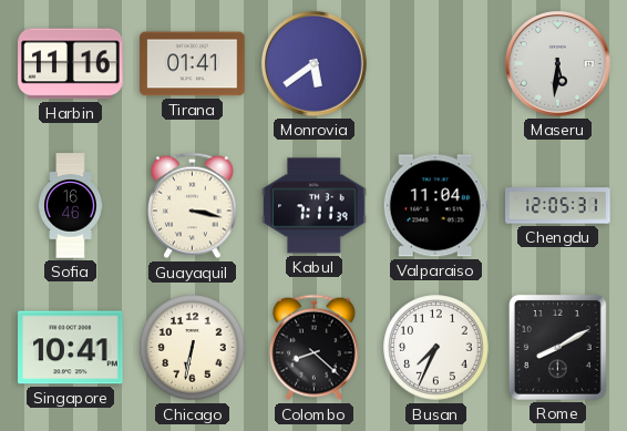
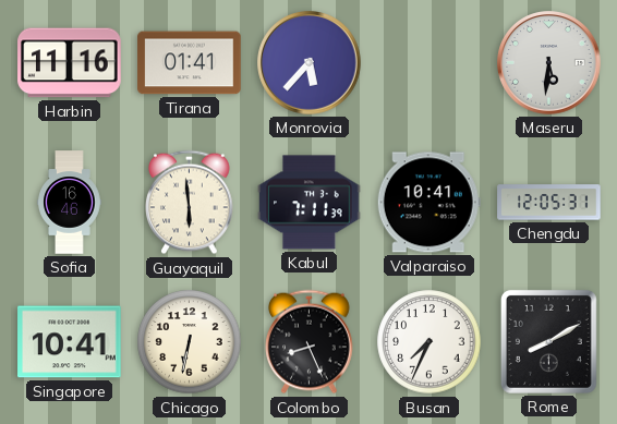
Monrovia: 5:39 -> 5:37
Guayaquil: 3:17 -> 5:59
Valparaiso: 11:04 -> 10:41
Colombo: 8:22 -> 8:26
